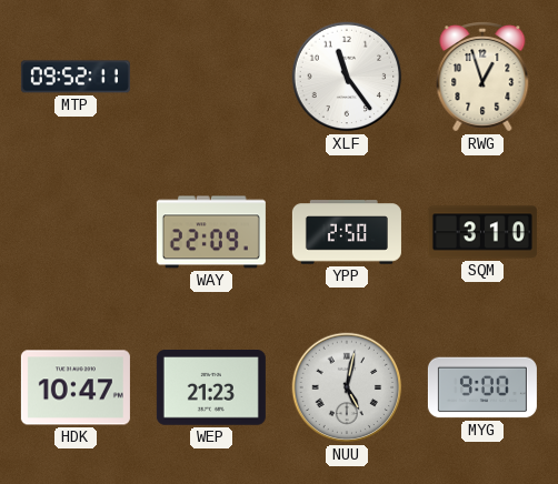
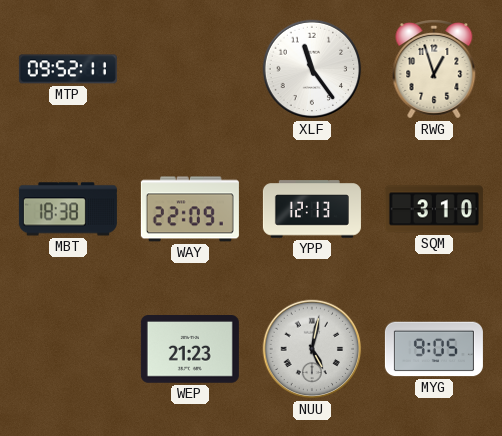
MBT: none -> 18:38
YPP: 2:50 -> 12:13
HDK: 10:47 -> none
MYG: 9:00 -> 9:05
